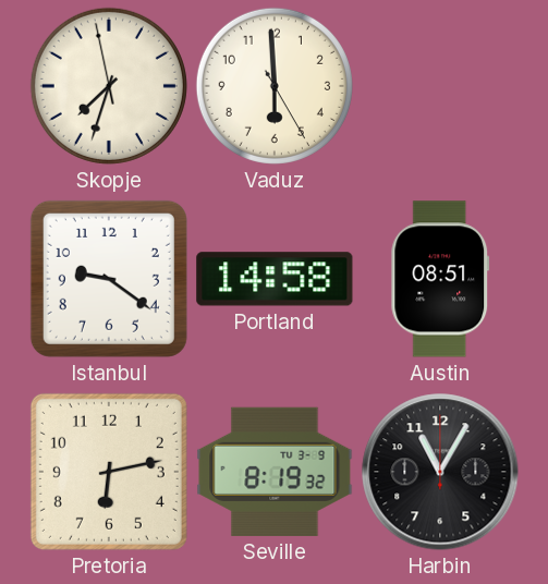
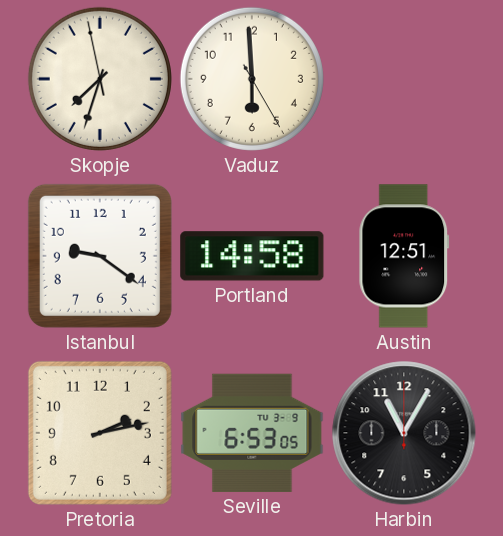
Austin: 08:51 -> 12:51
Pretoria: 6:13 -> 2:13
Seville: 8:19 -> 6:53
